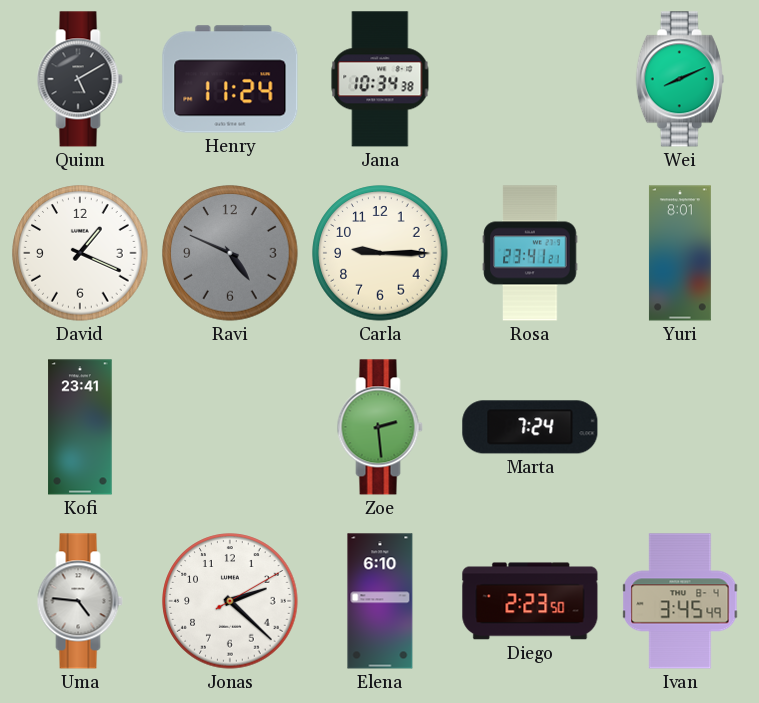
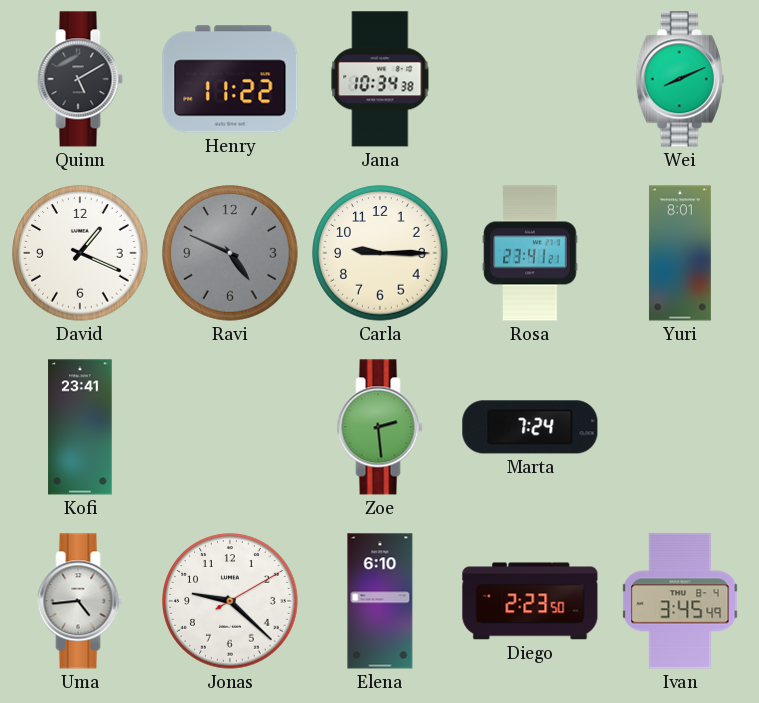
Henry: 11:24 -> 11:22
Uma: 4:46 -> 4:44
Jonas: 2:22 -> 9:22
